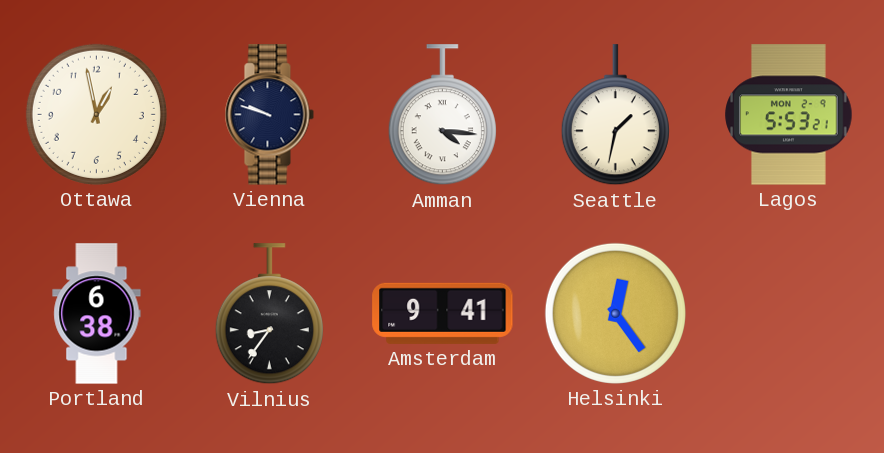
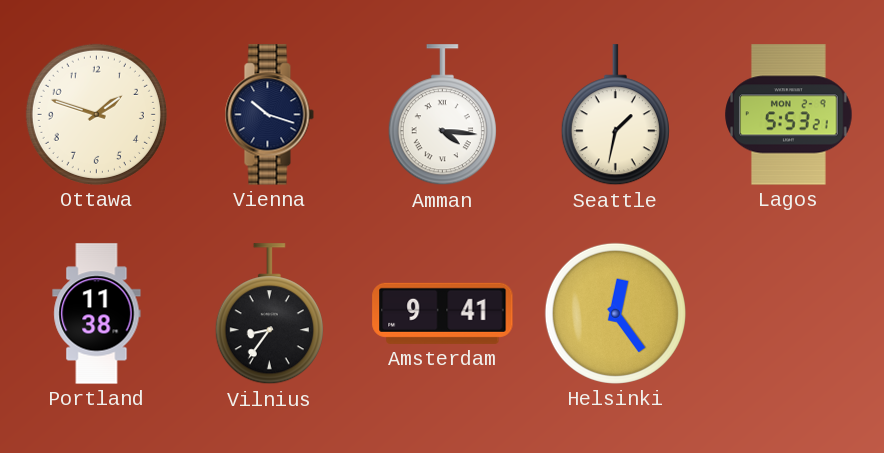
Ottawa: 12:58 -> 1:48
Vienna: 9:48 -> 10:18
Portland: 6:38 -> 11:38
